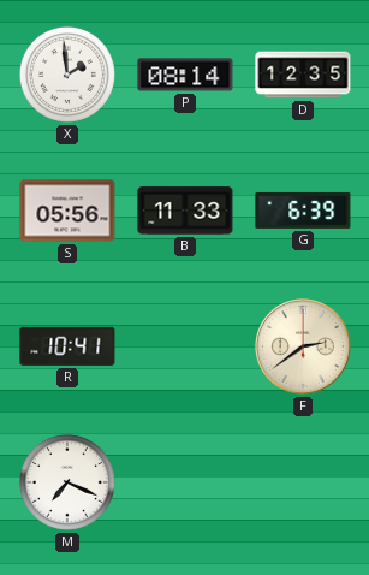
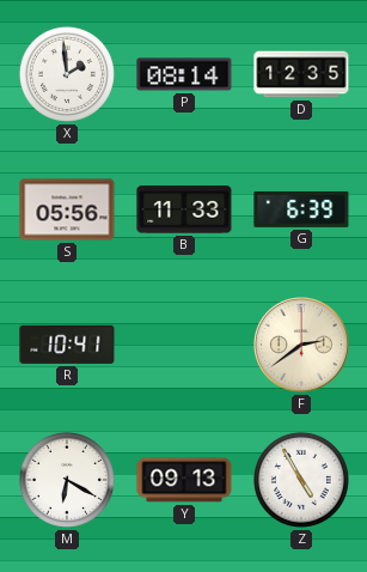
M: 7:19 -> 6:20
Y: none -> 09:13
Z: none -> 4:55
